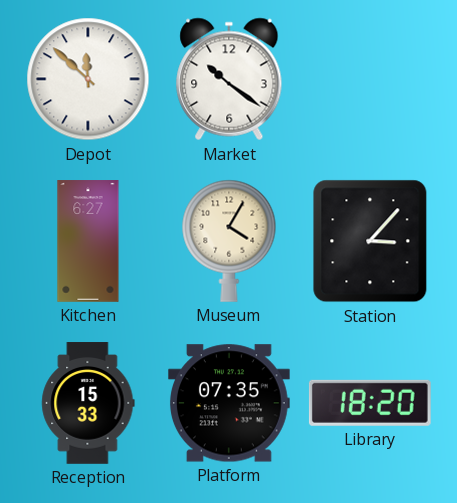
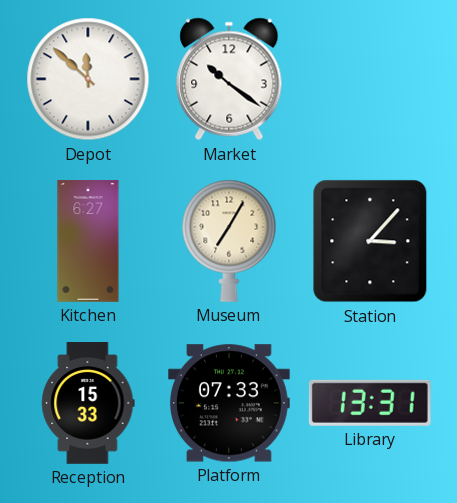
Museum: 4:05 -> 7:05
Platform: 07:35 -> 07:33
Library: 18:20 -> 13:31
